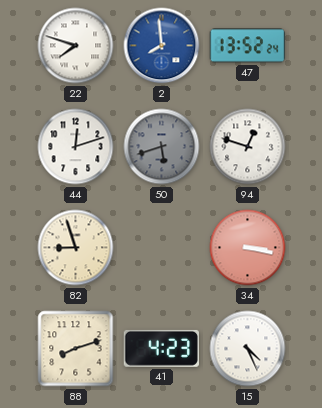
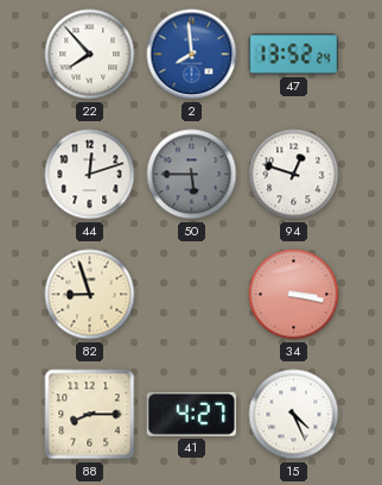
22: 7:48 -> 7:53
50: 5:42 -> 5:45
88: 8:12 -> 8:15
41: 4:23 -> 4:27
